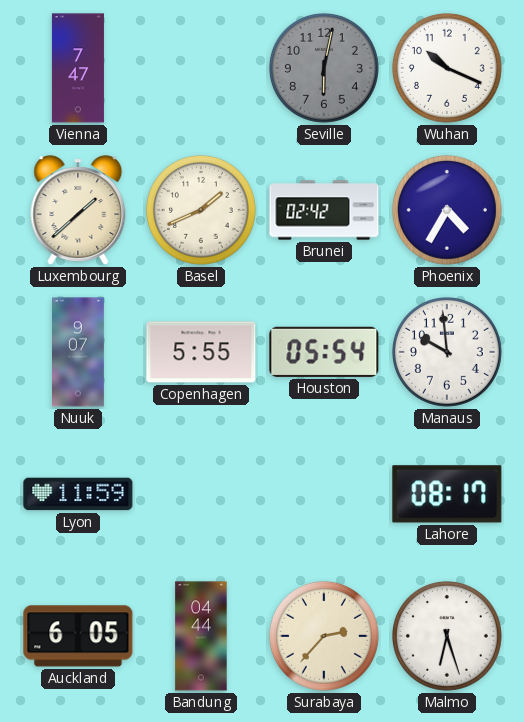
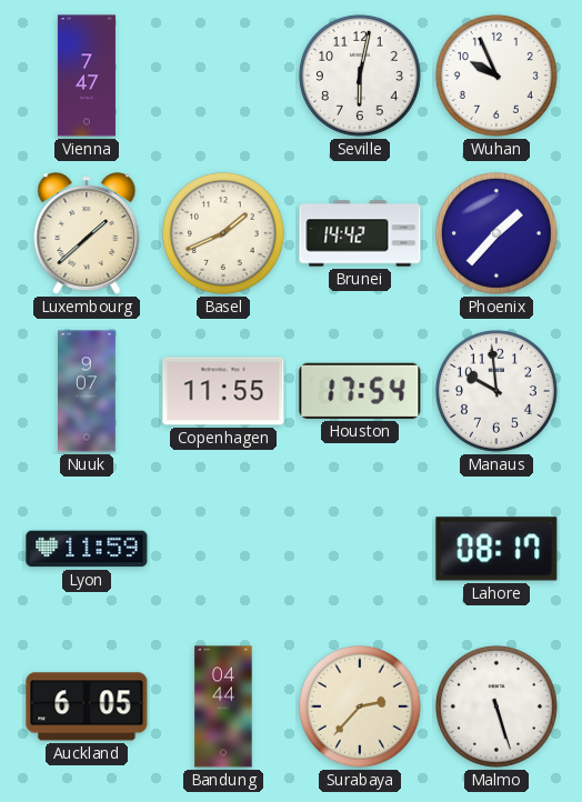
Seville dial: grey -> white
Wuhan: 10:19 -> 9:56
Brunei: 02:42 -> 14:42
Phoenix: 4:35 -> 1:37
Copenhagen: 5:55 -> 11:55
Houston: 05:54 -> 17:54
Malmo: 6:27 -> 5:27
